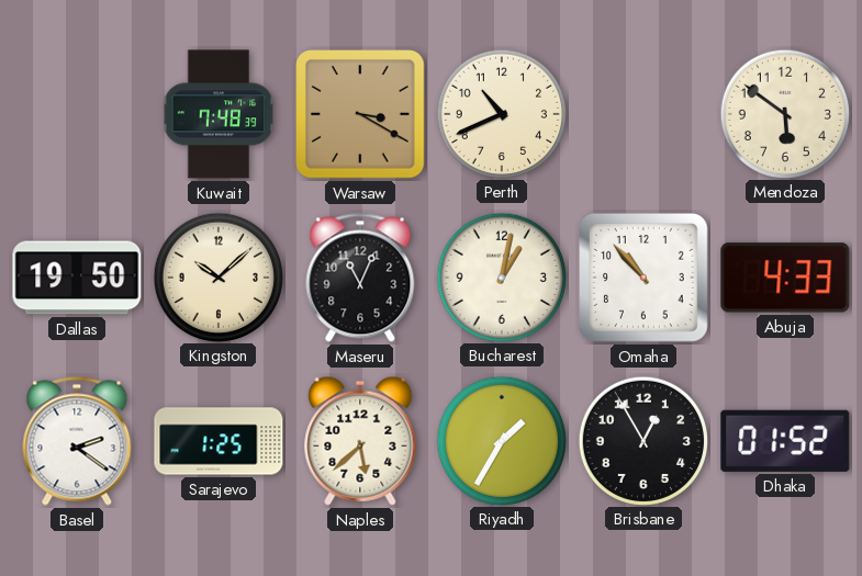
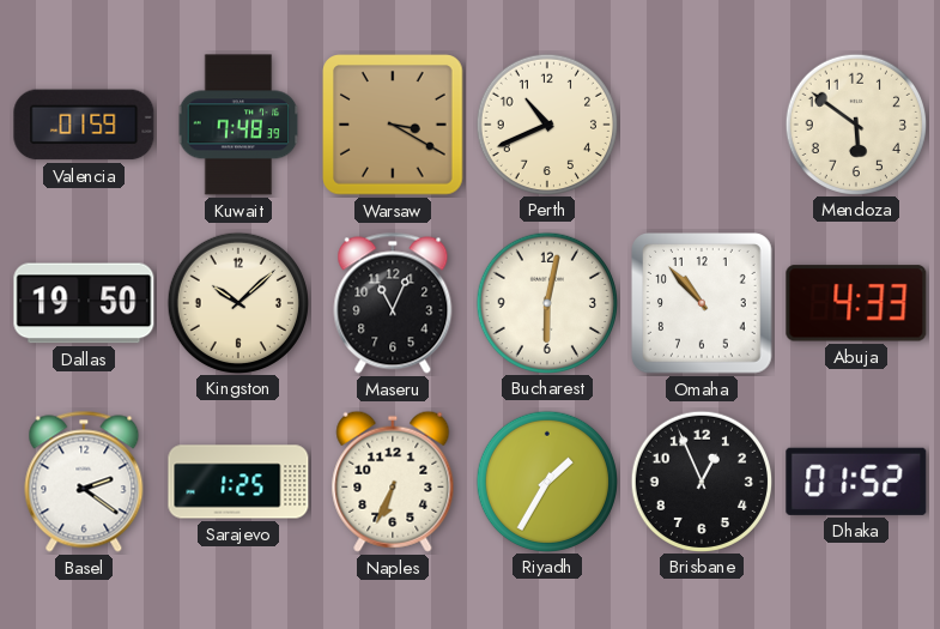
Valencia: none -> 01:59
Bucharest: 1:02 -> 6:02
Naples: 5:38 -> 6:34
Brisbane: 12:55 -> 12:56
